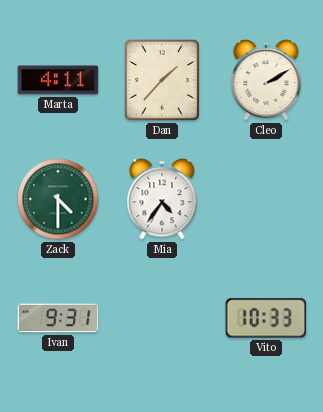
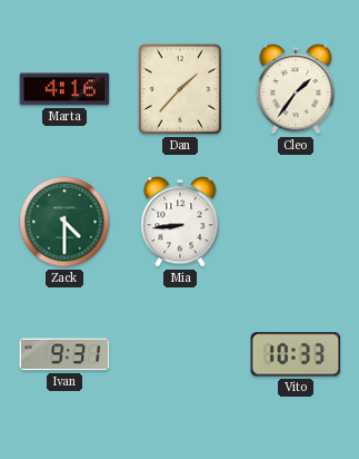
Marta: 4:11 -> 4:16
Cleo: 2:10 -> 1:36
Mia: 4:36 -> 8:44
